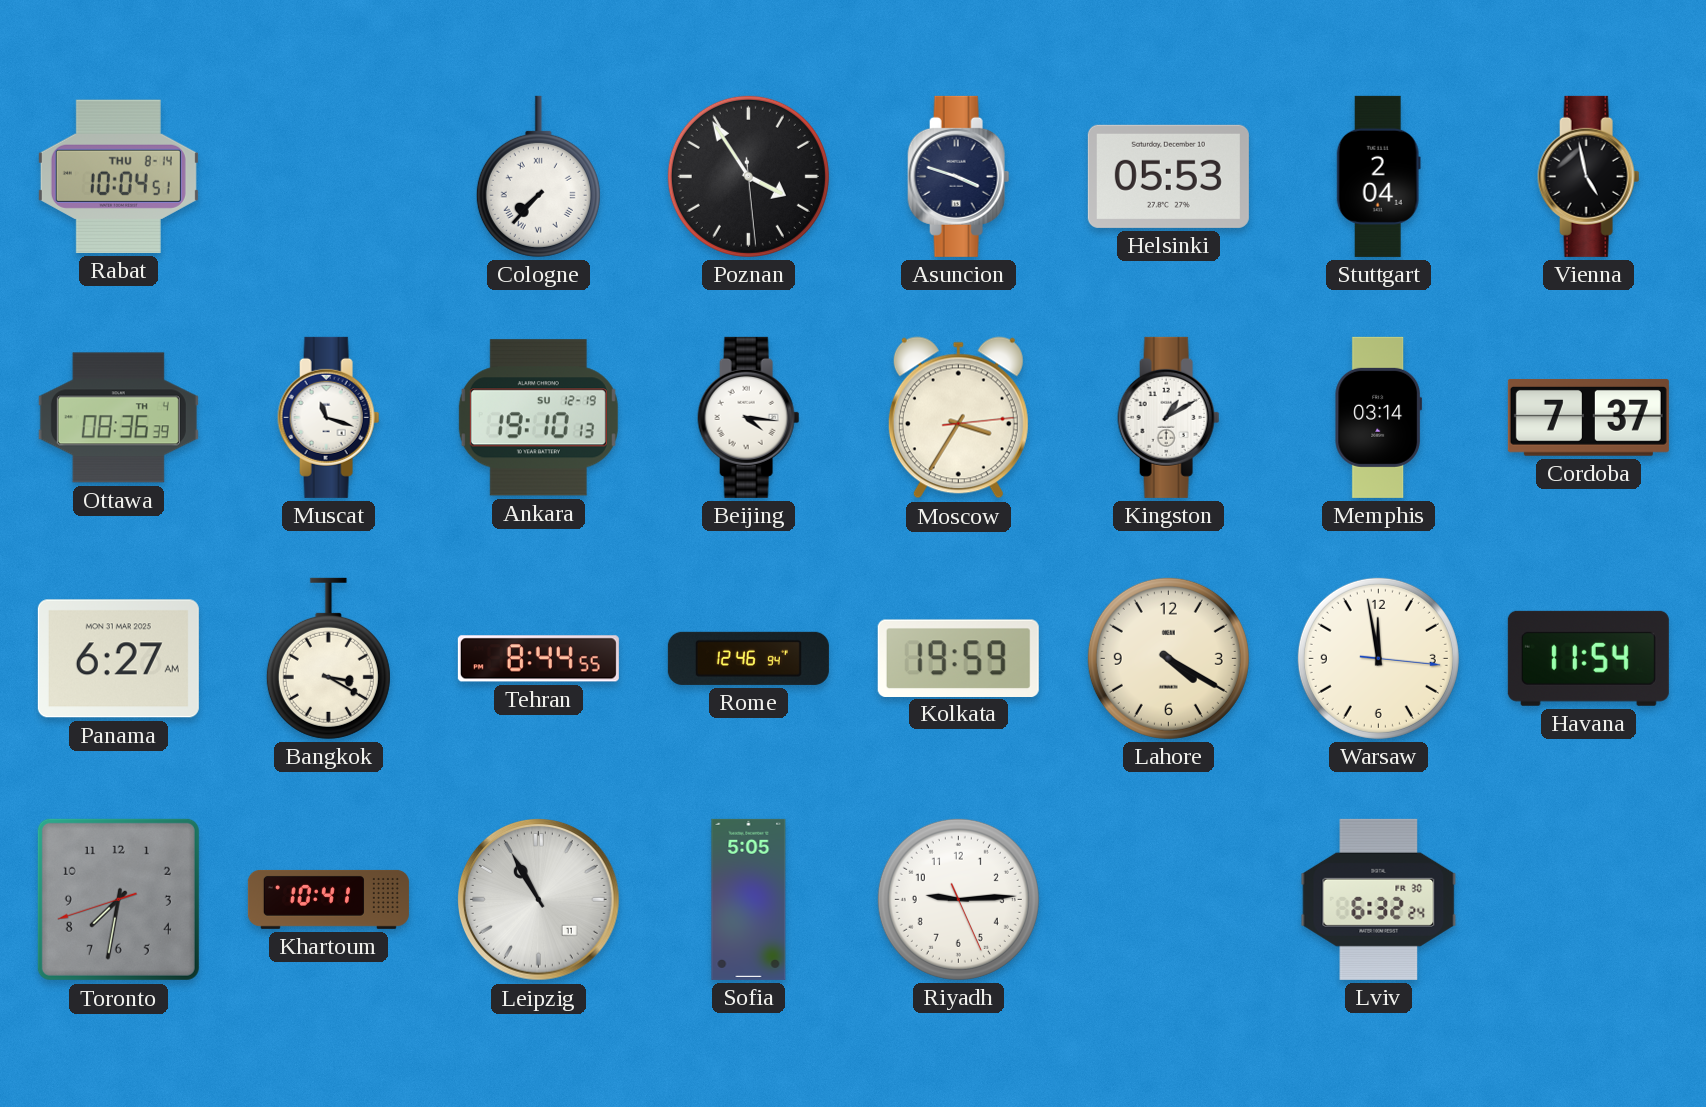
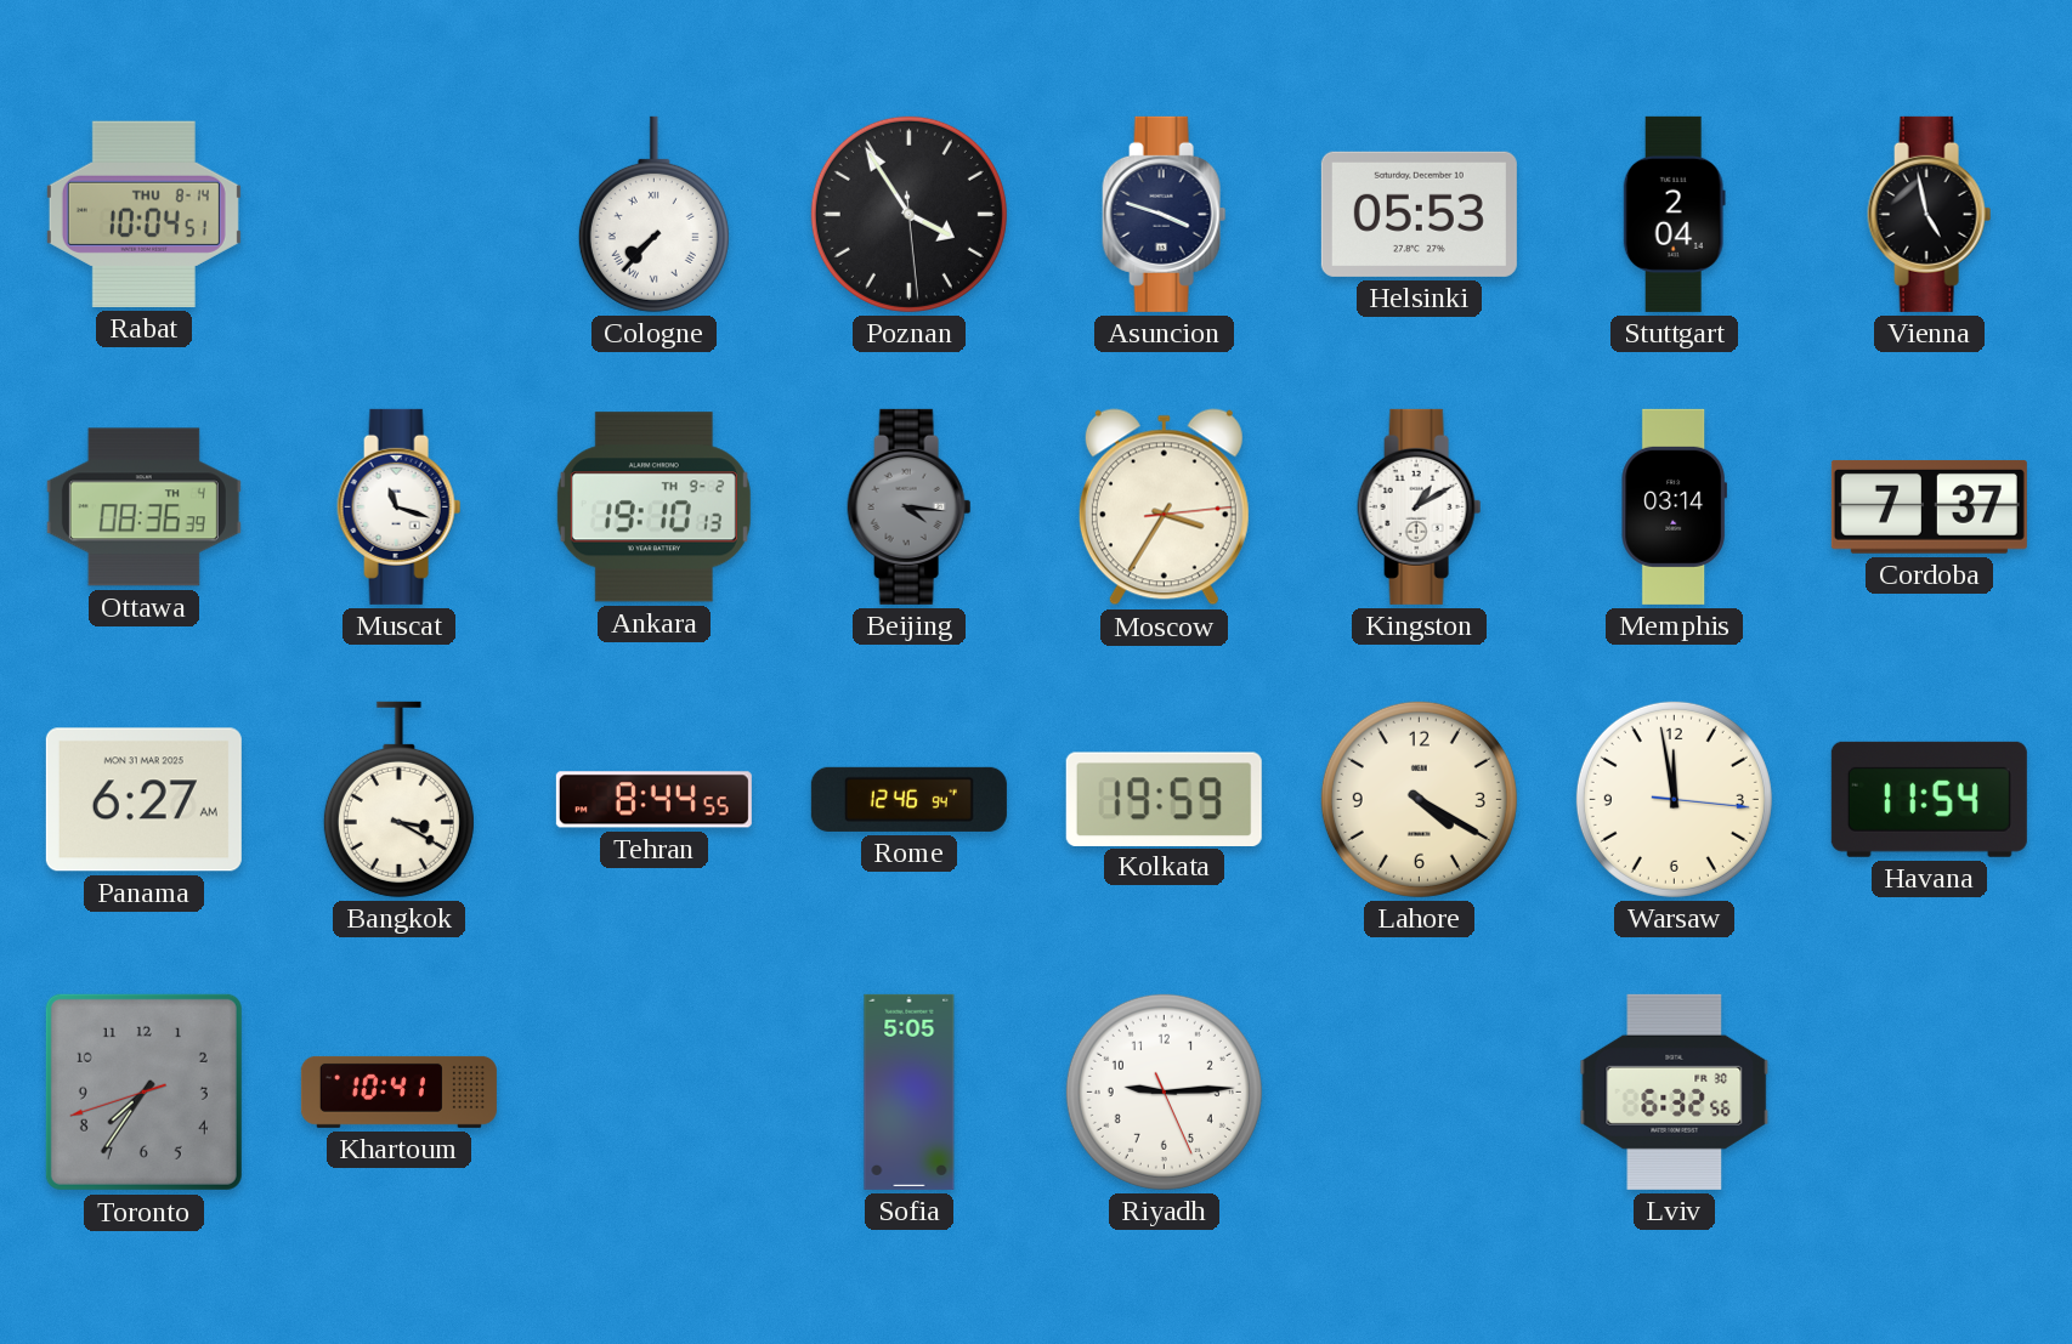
Ankara date: SU 12-19 -> TH 9-2
Beijing dial: white -> grey
Toronto: 7:31 -> 7:35
Leipzig: 10:55 -> none
Lviv: 6:32:24 -> 6:32:56
